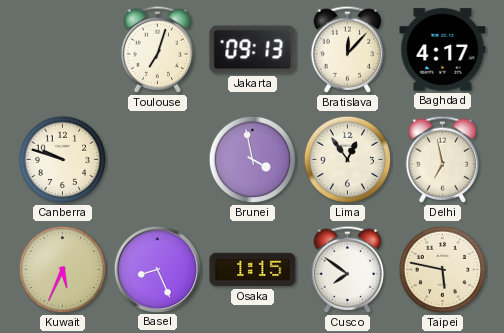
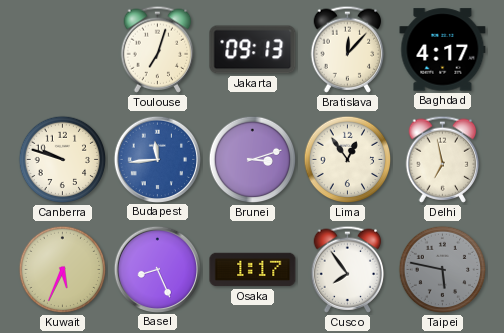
Budapest: none -> 11:44
Brunei: 3:58 -> 3:12
Osaka: 1:15 -> 1:17
Cusco: 7:51 -> 7:54
Taipei dial: cream -> grey
